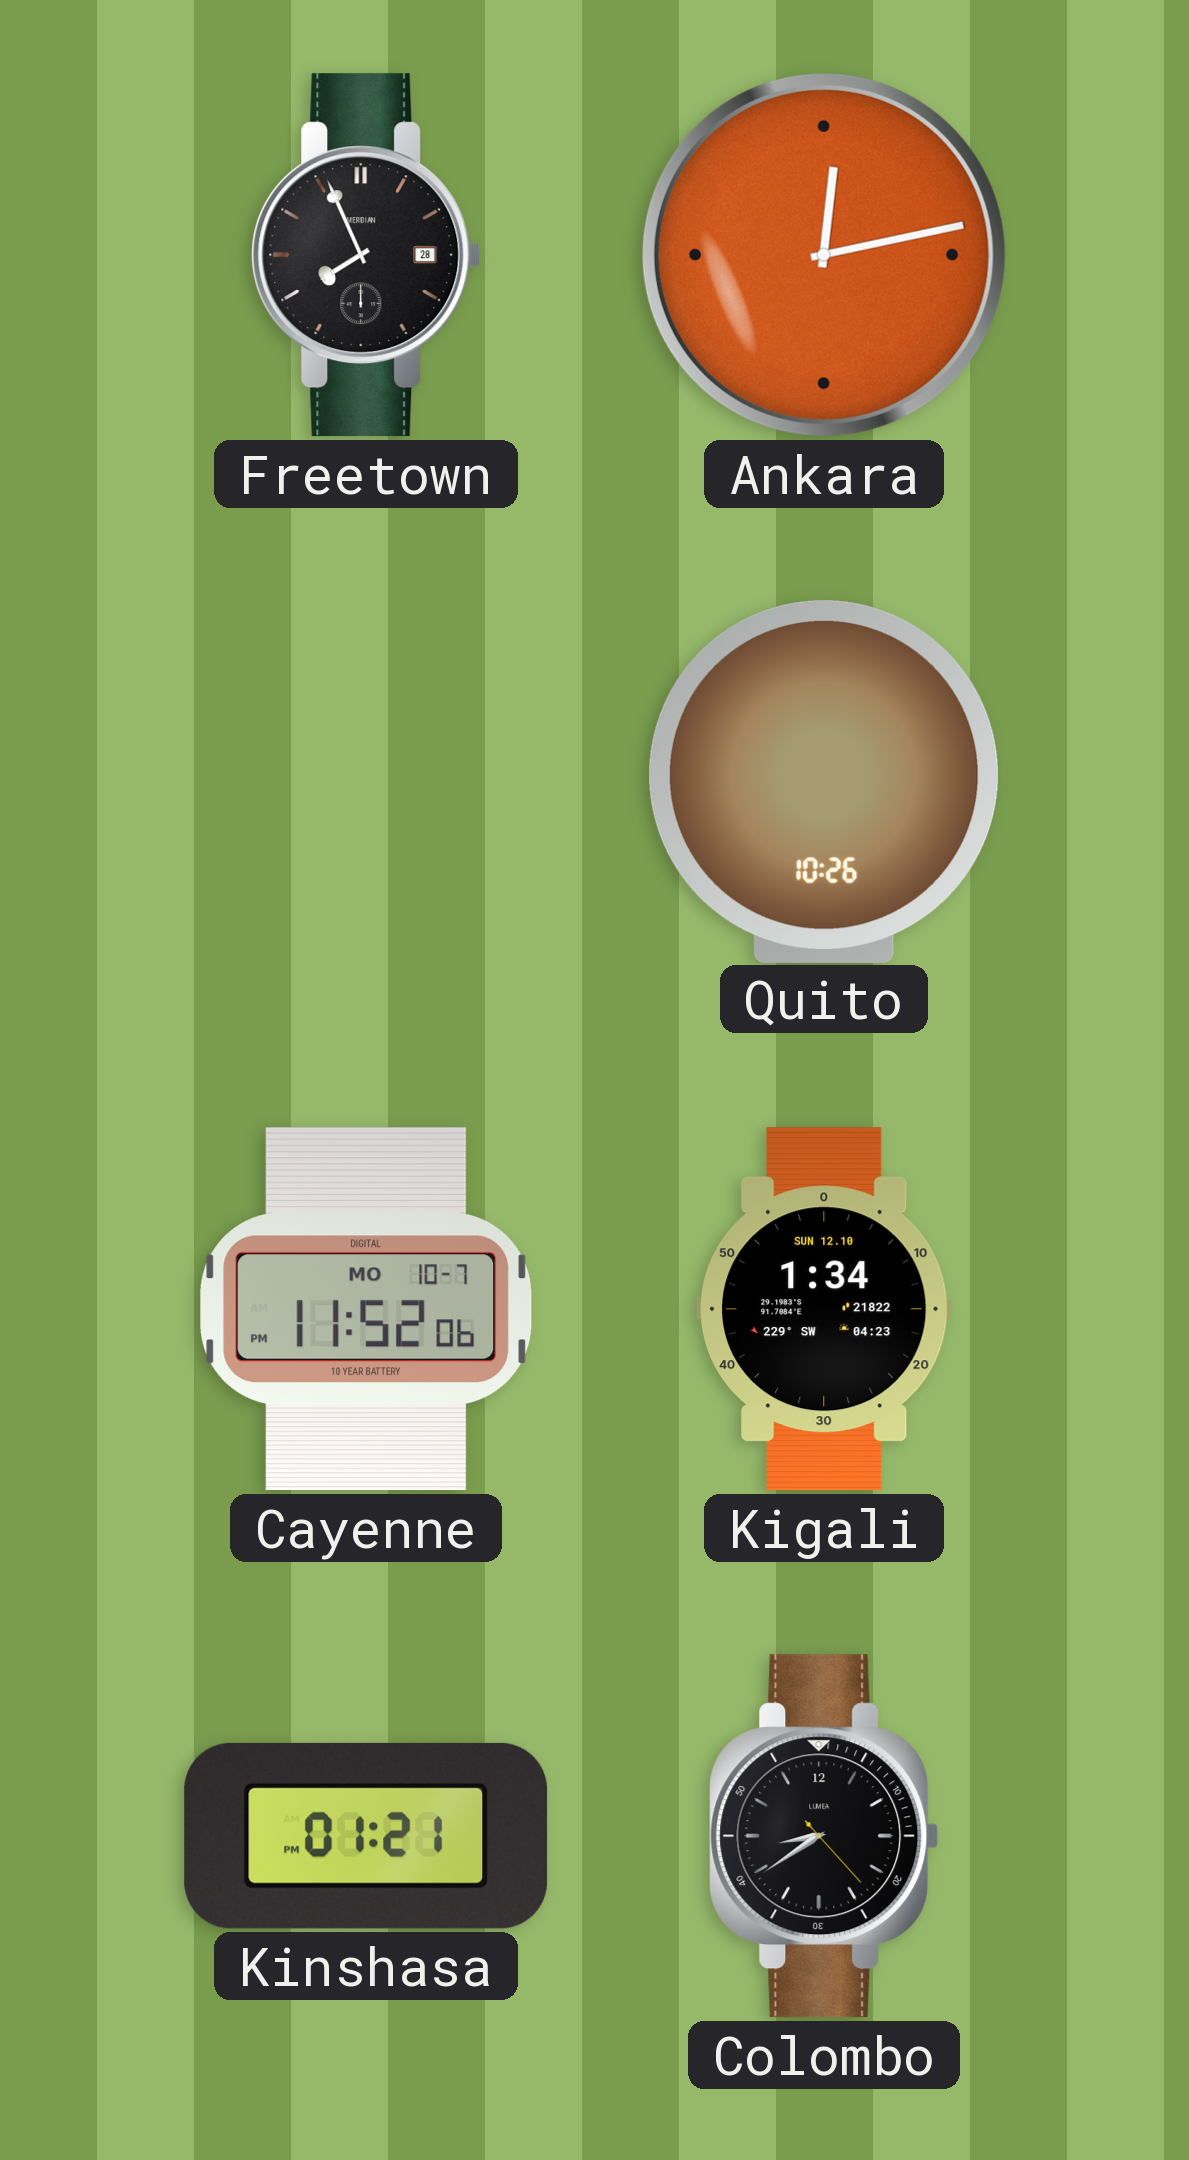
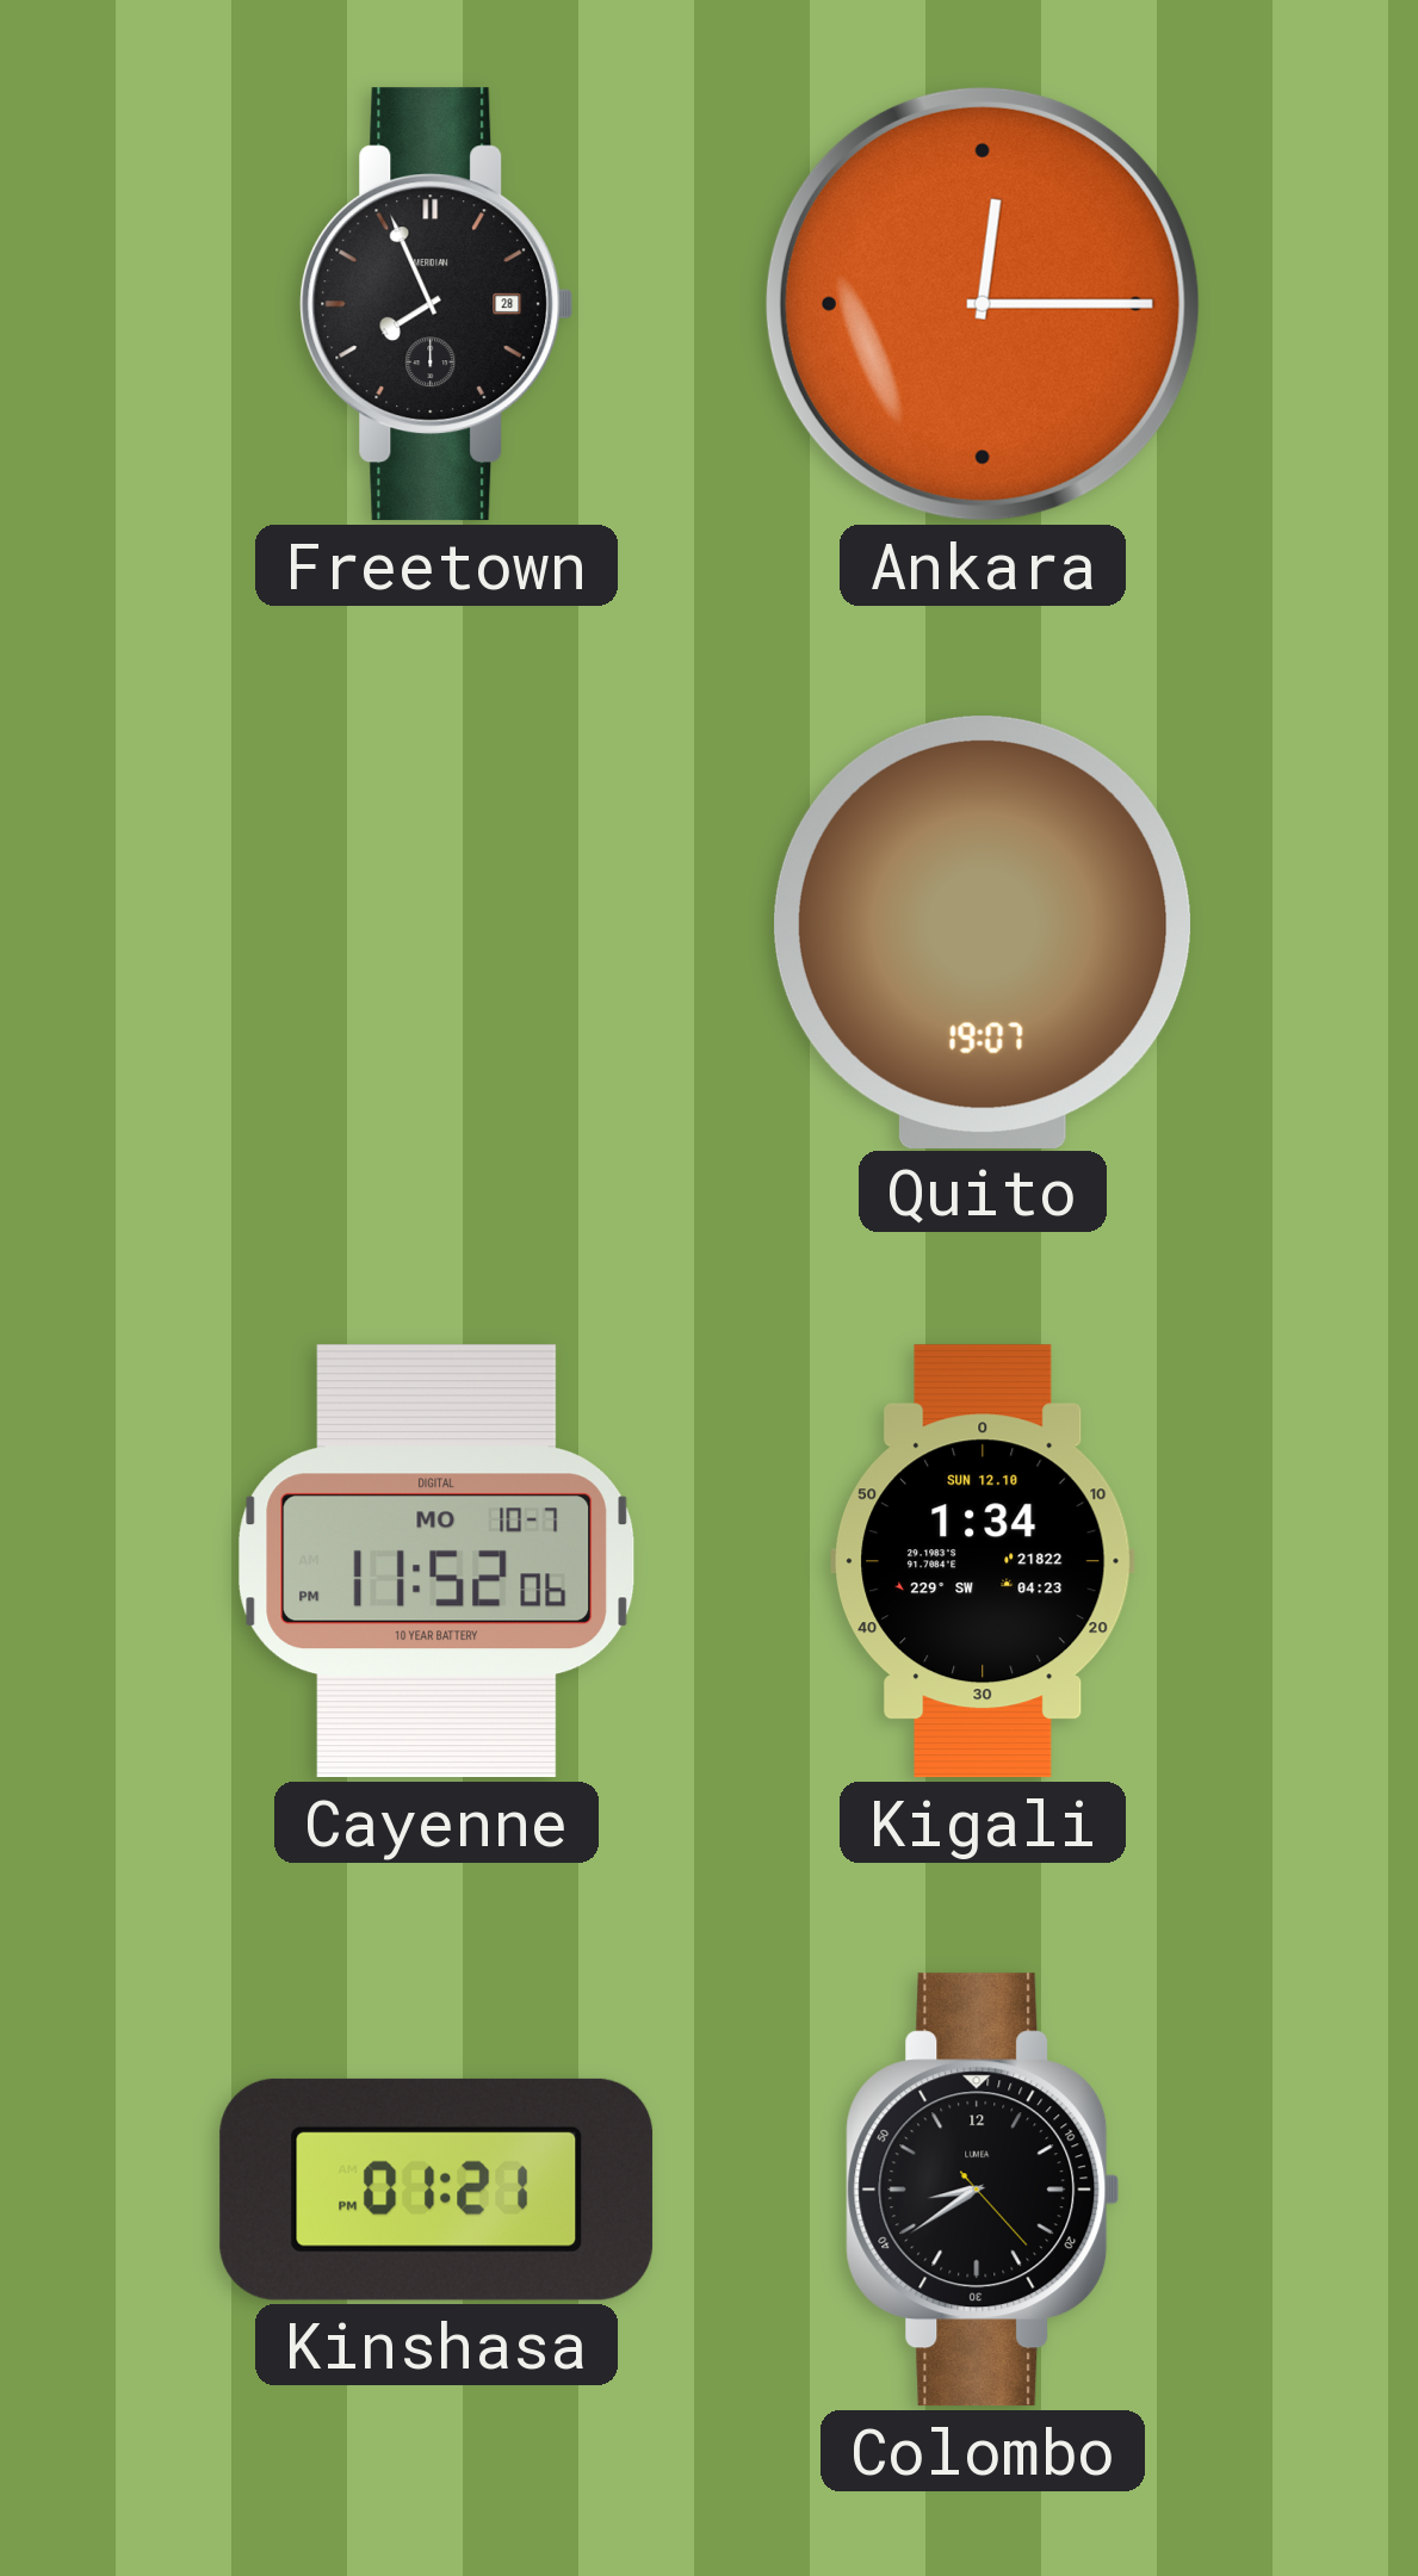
Ankara: 12:13 -> 12:15
Quito: 10:26 -> 19:07
